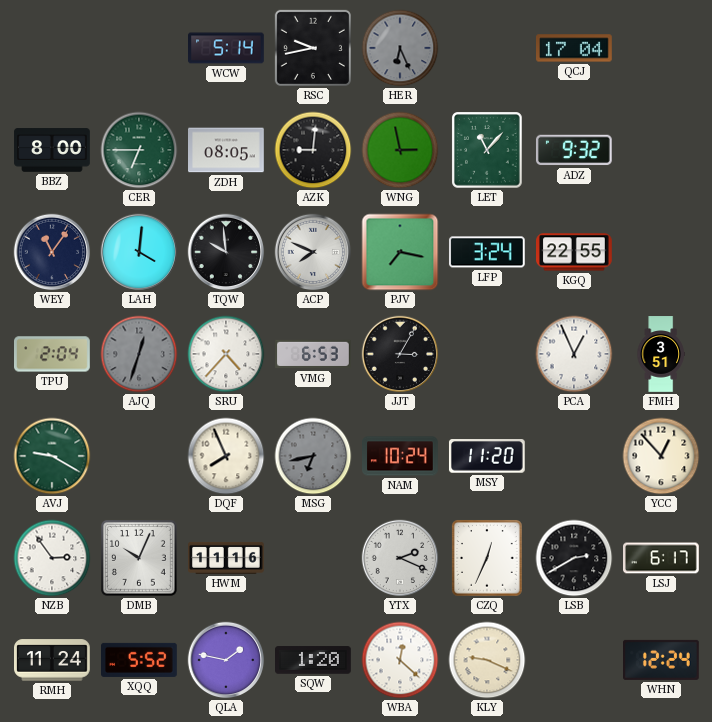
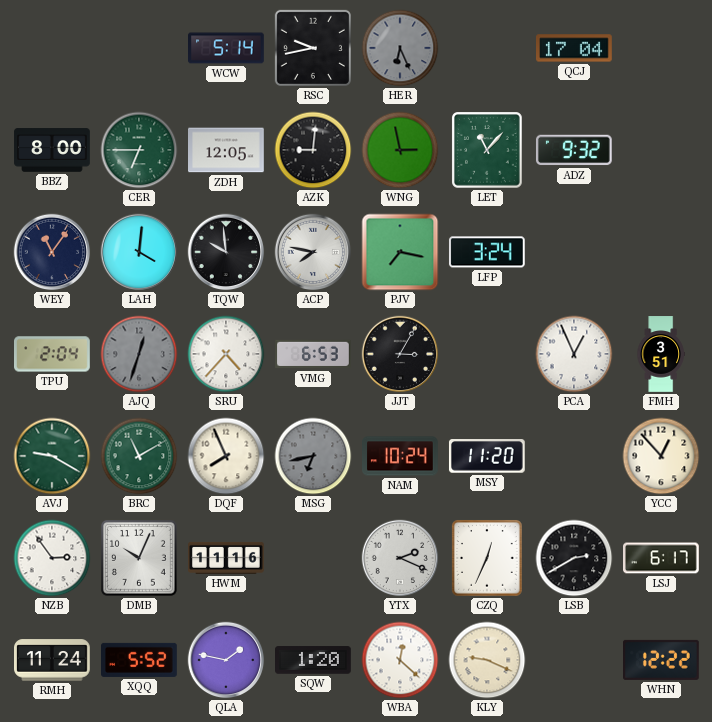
ZDH: 08:05 -> 12:05
ACP: 7:49 -> 7:47
KGQ: 22:55 -> none
BRC: none -> 11:10
WHN: 12:24 -> 12:22
